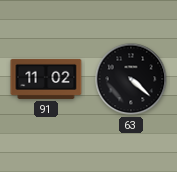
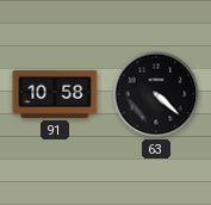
91: 11:02 -> 10:58
